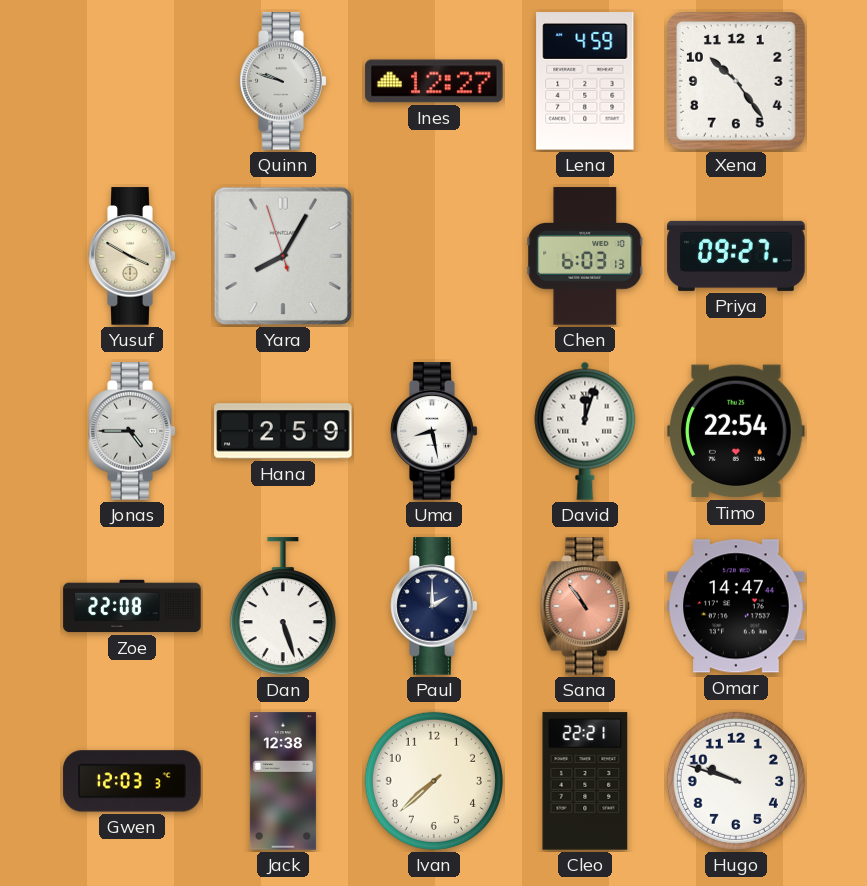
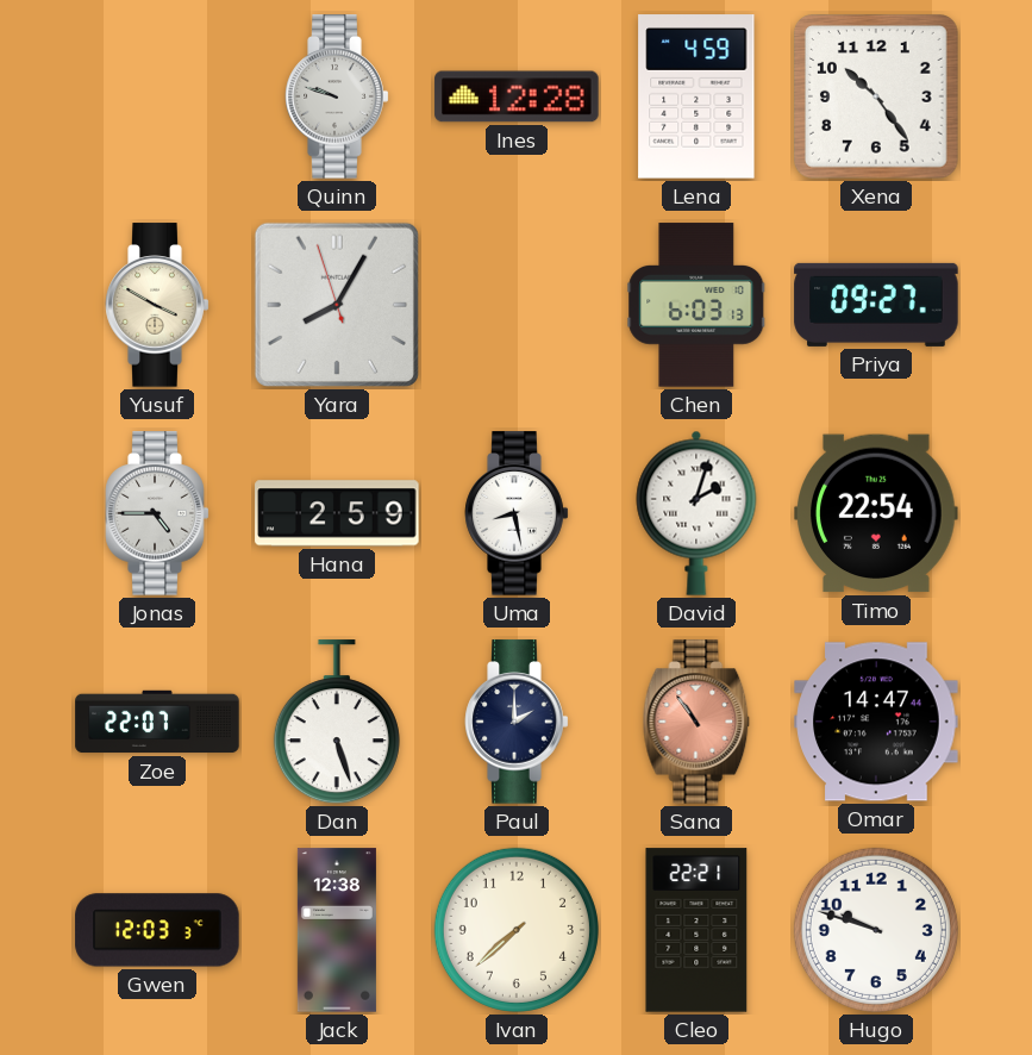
Ines: 12:27 -> 12:28
David: 12:03 -> 2:03
Zoe: 22:08 -> 22:07
